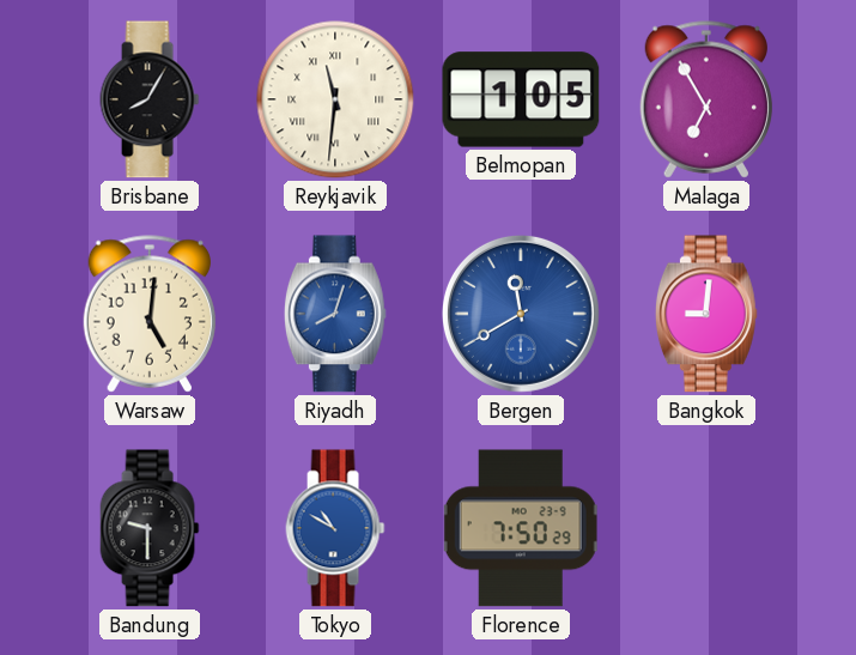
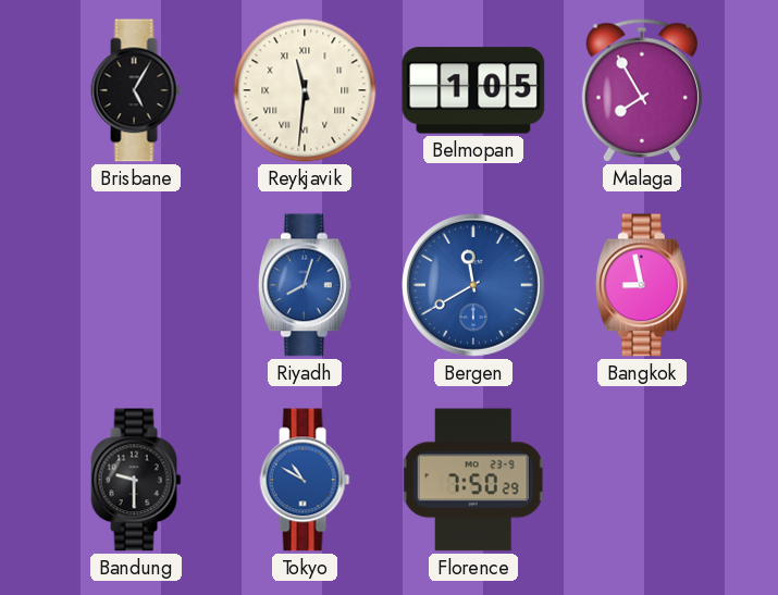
Brisbane: 8:05 -> 5:05
Malaga: 6:55 -> 7:55
Warsaw: 5:01 -> none
Bangkok: 9:01 -> 8:58
